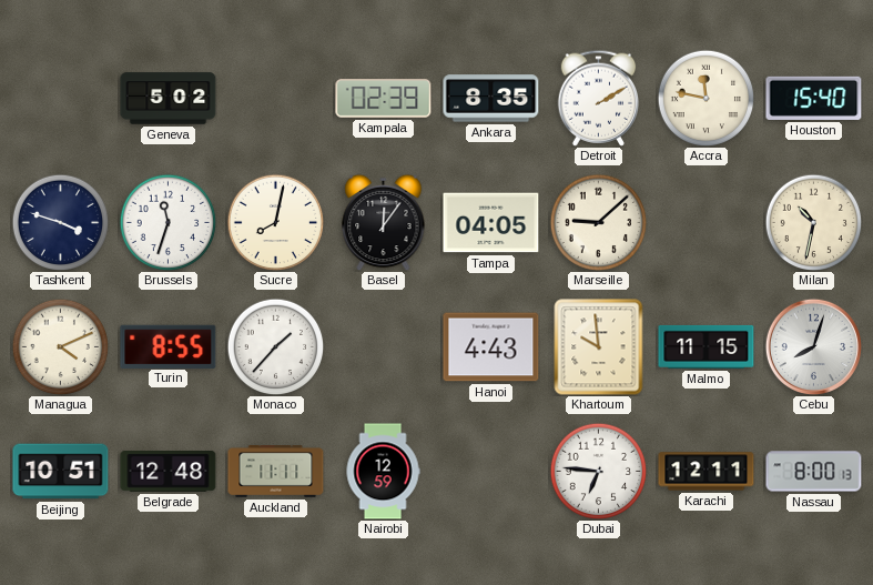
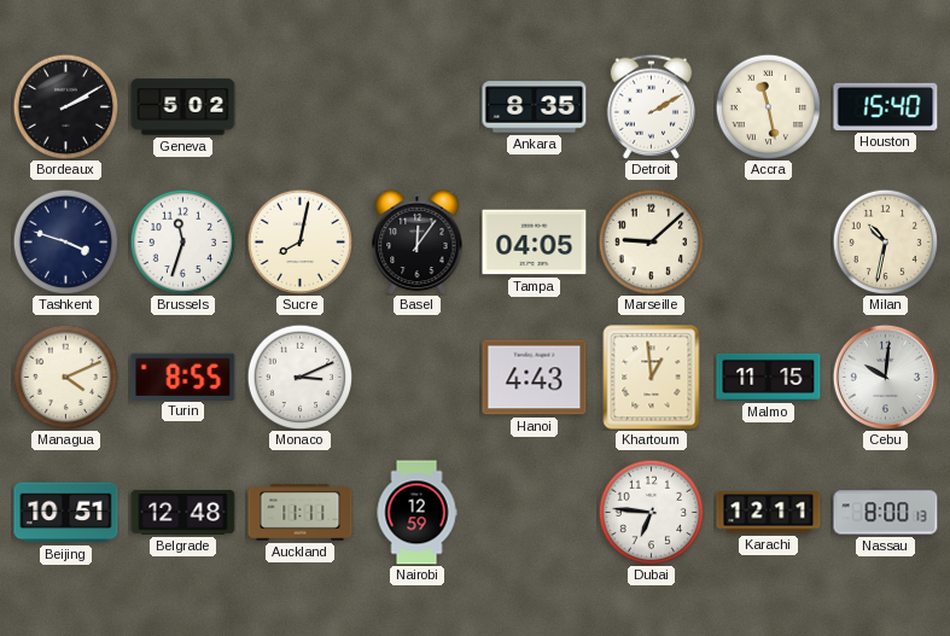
Bordeaux: none -> 2:10
Kampala: 02:39 -> none
Accra: 11:47 -> 11:28
Monaco: 1:37 -> 3:11
Khartoum: 9:59 -> 12:59
Cebu: 8:03 -> 10:01
